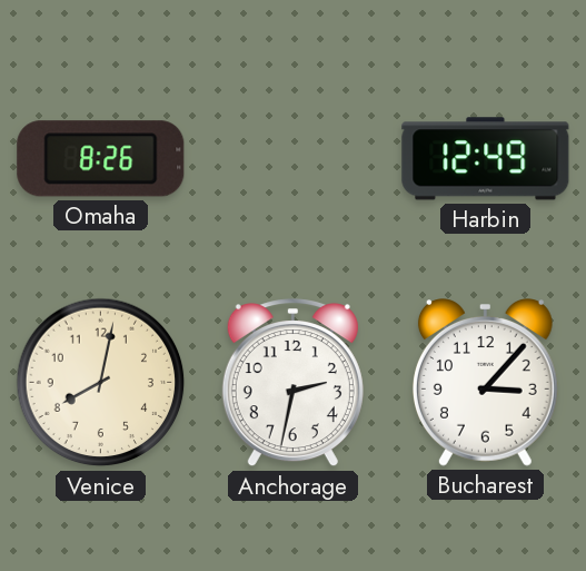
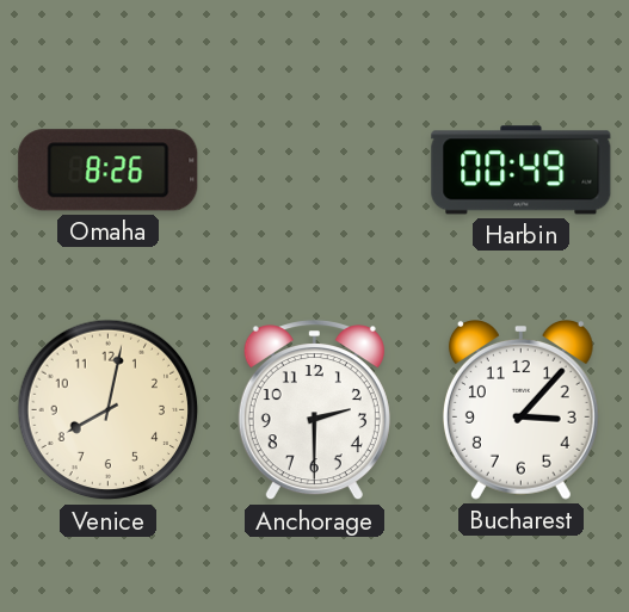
Harbin: 12:49 -> 00:49
Anchorage: 2:32 -> 2:30
